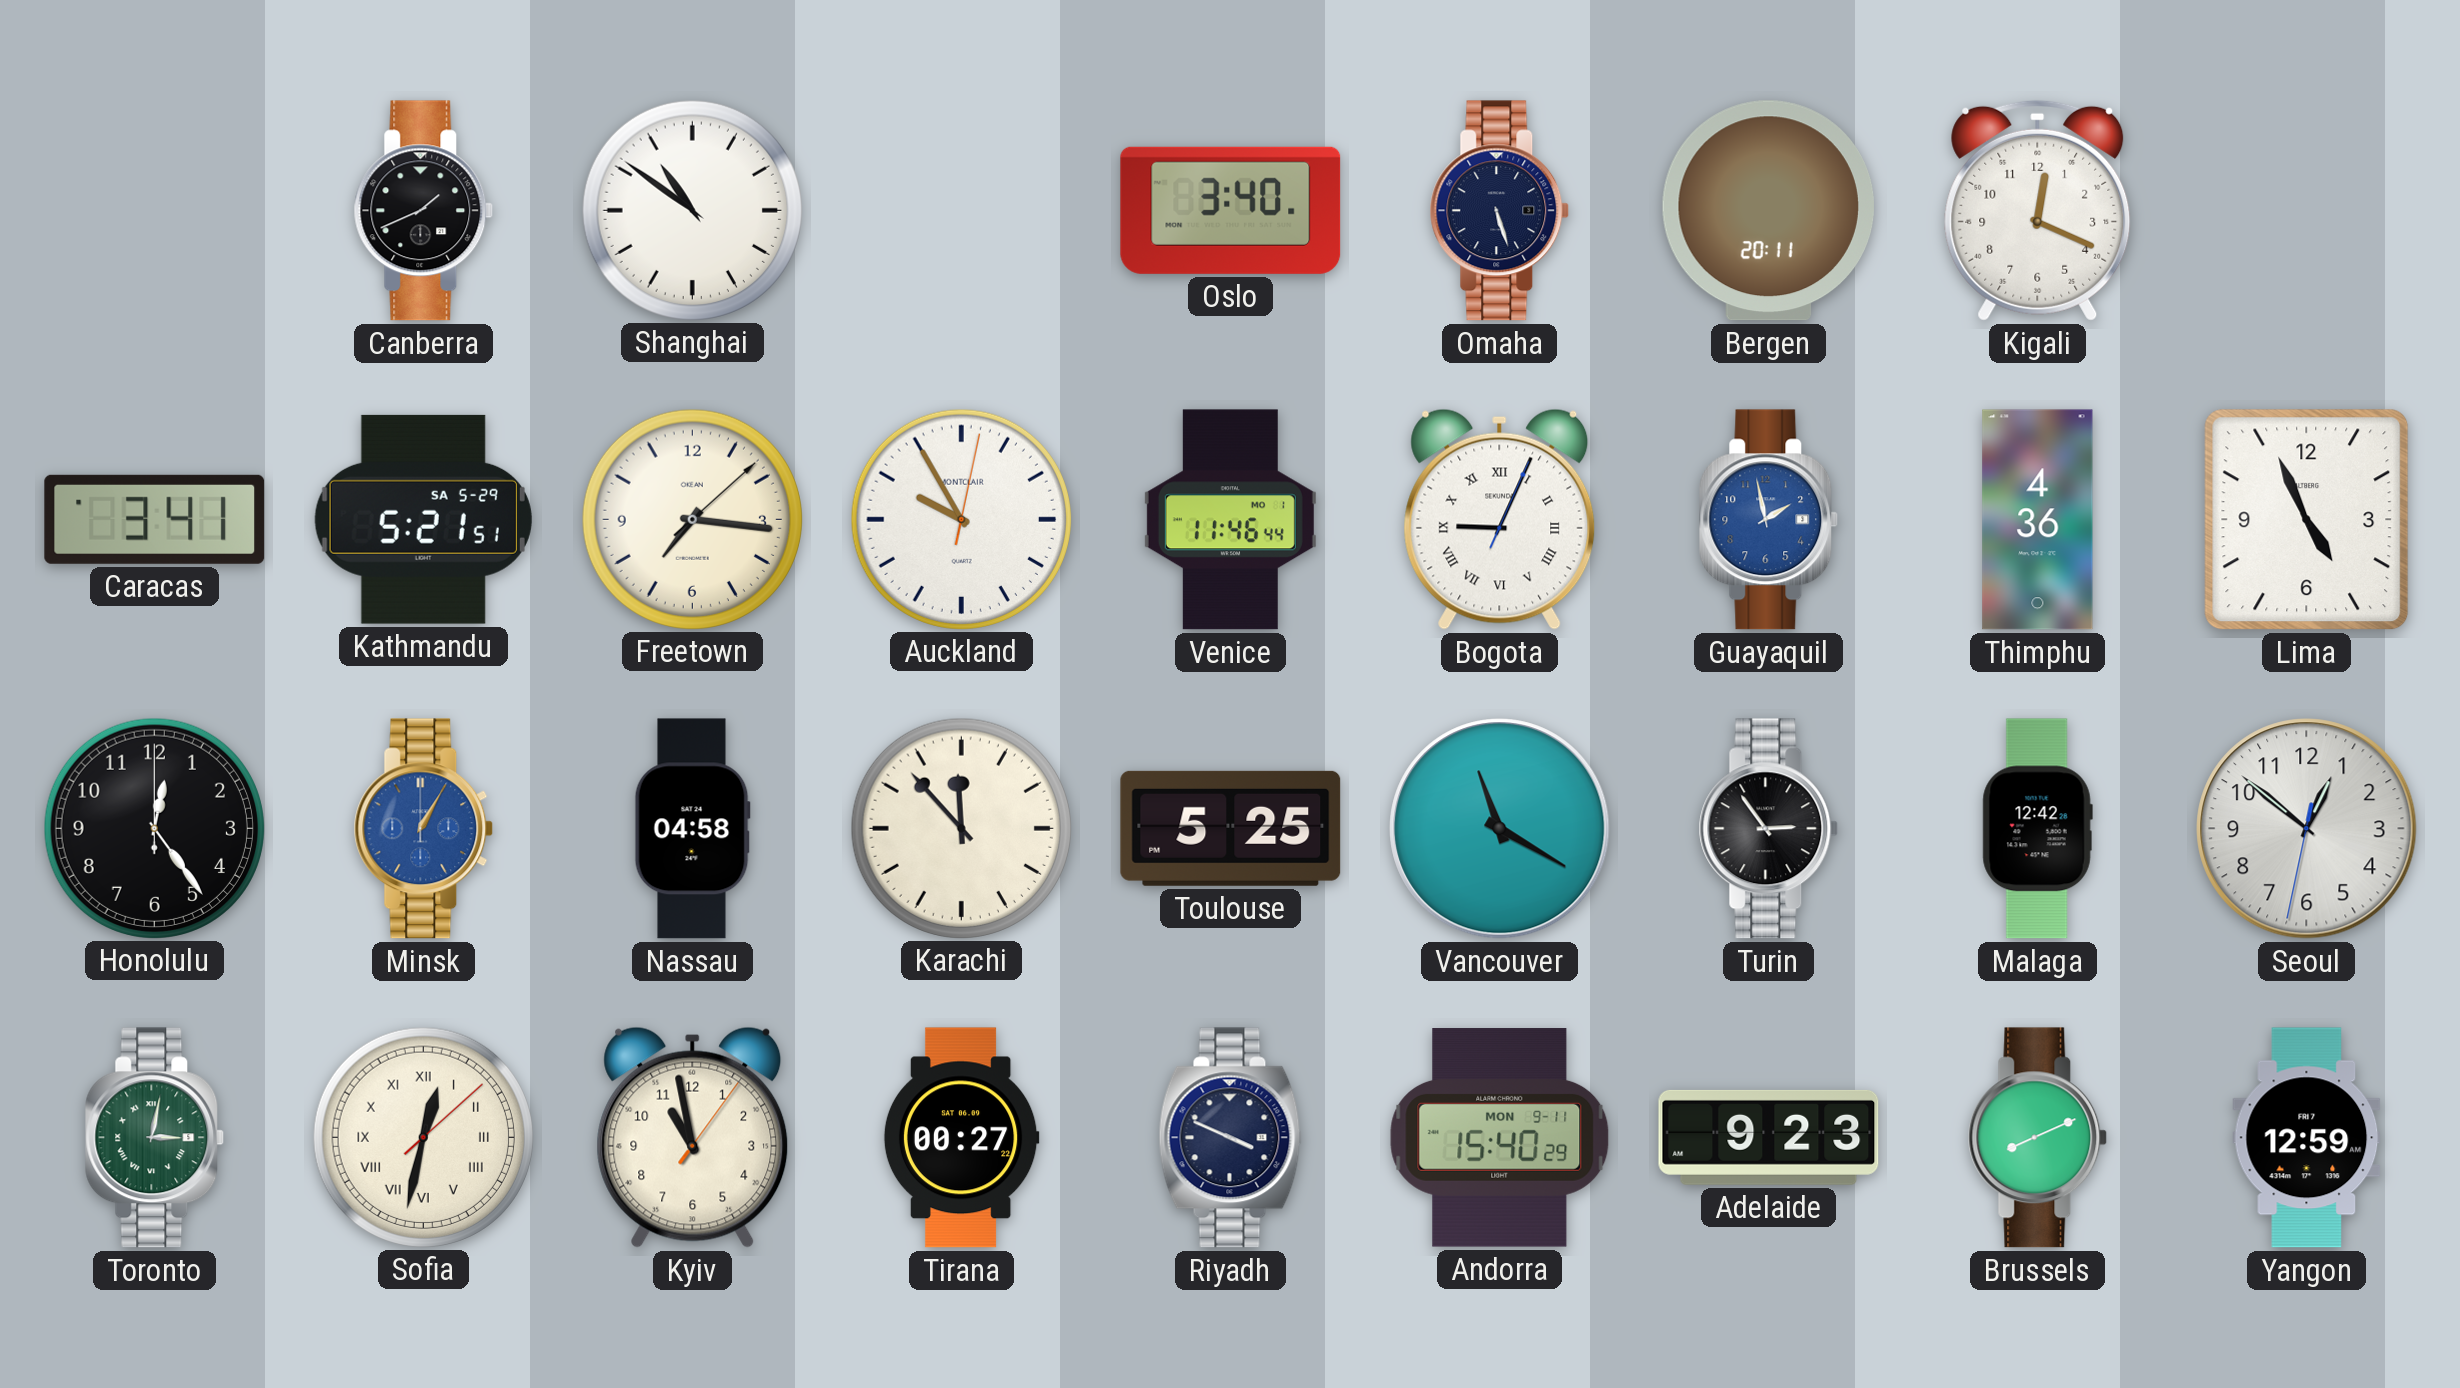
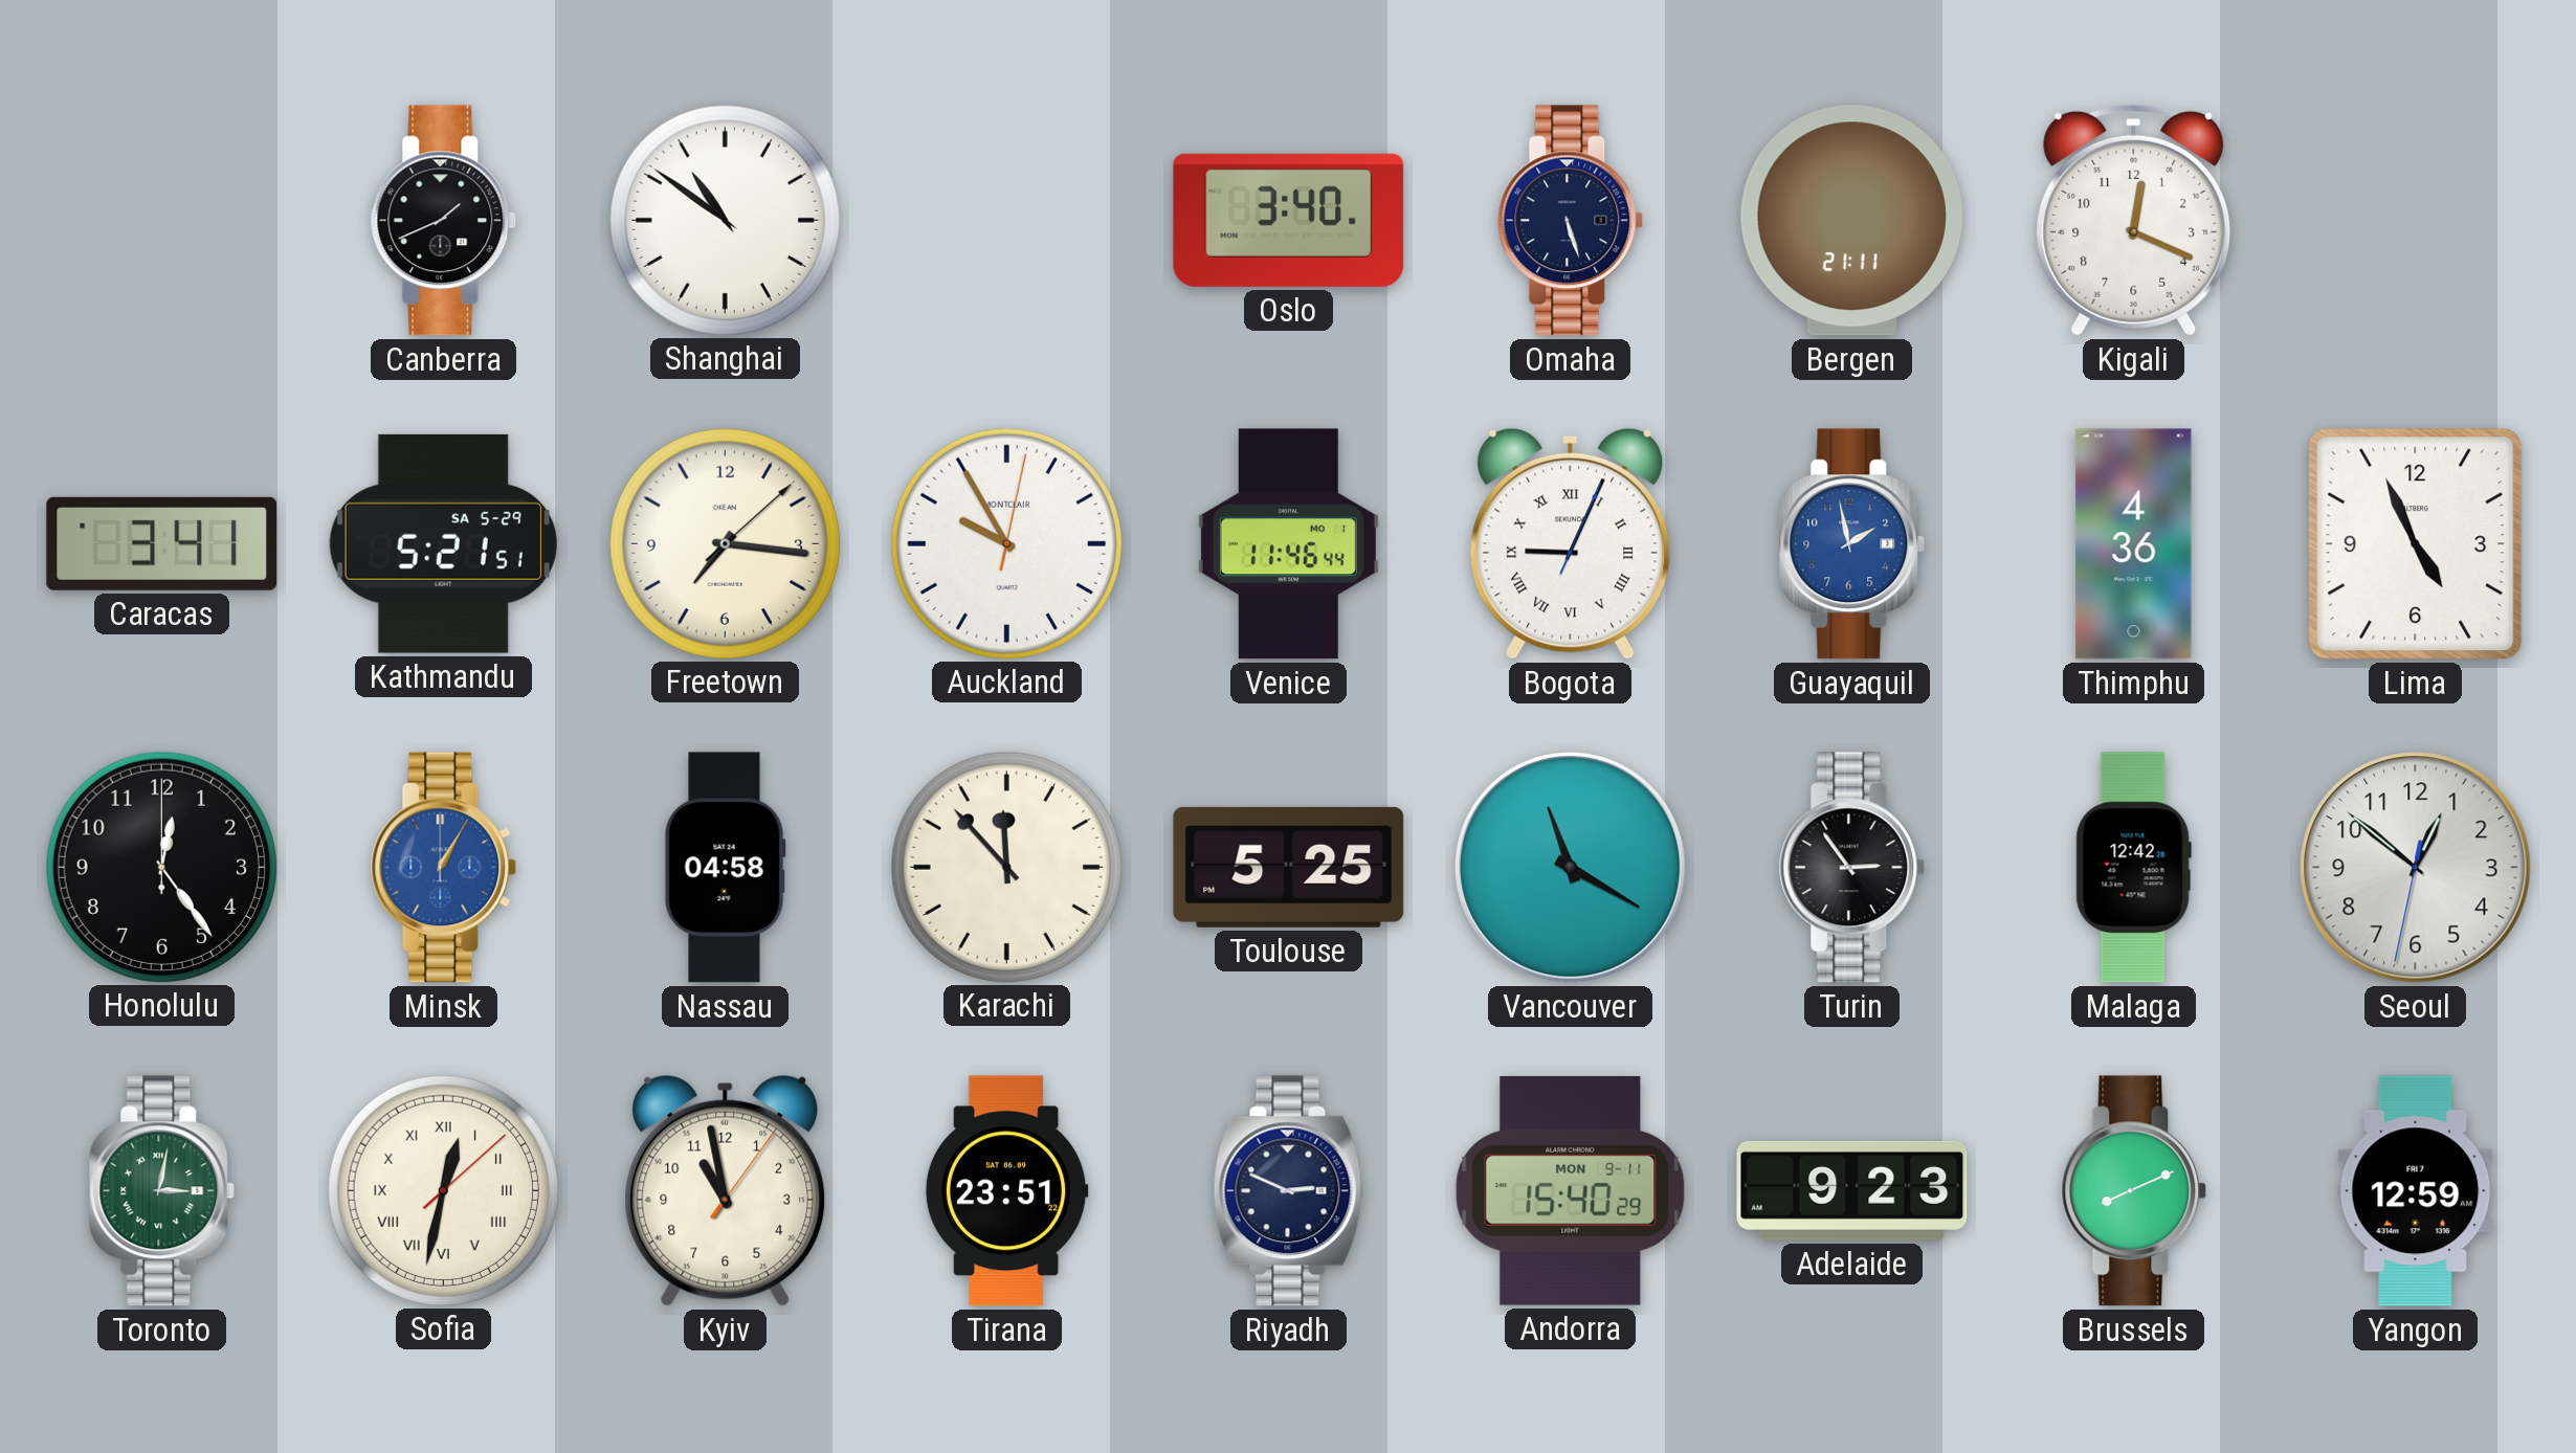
Bergen: 20:11 -> 21:11
Tirana: 00:27 -> 23:51
Riyadh: 3:49 -> 2:49
